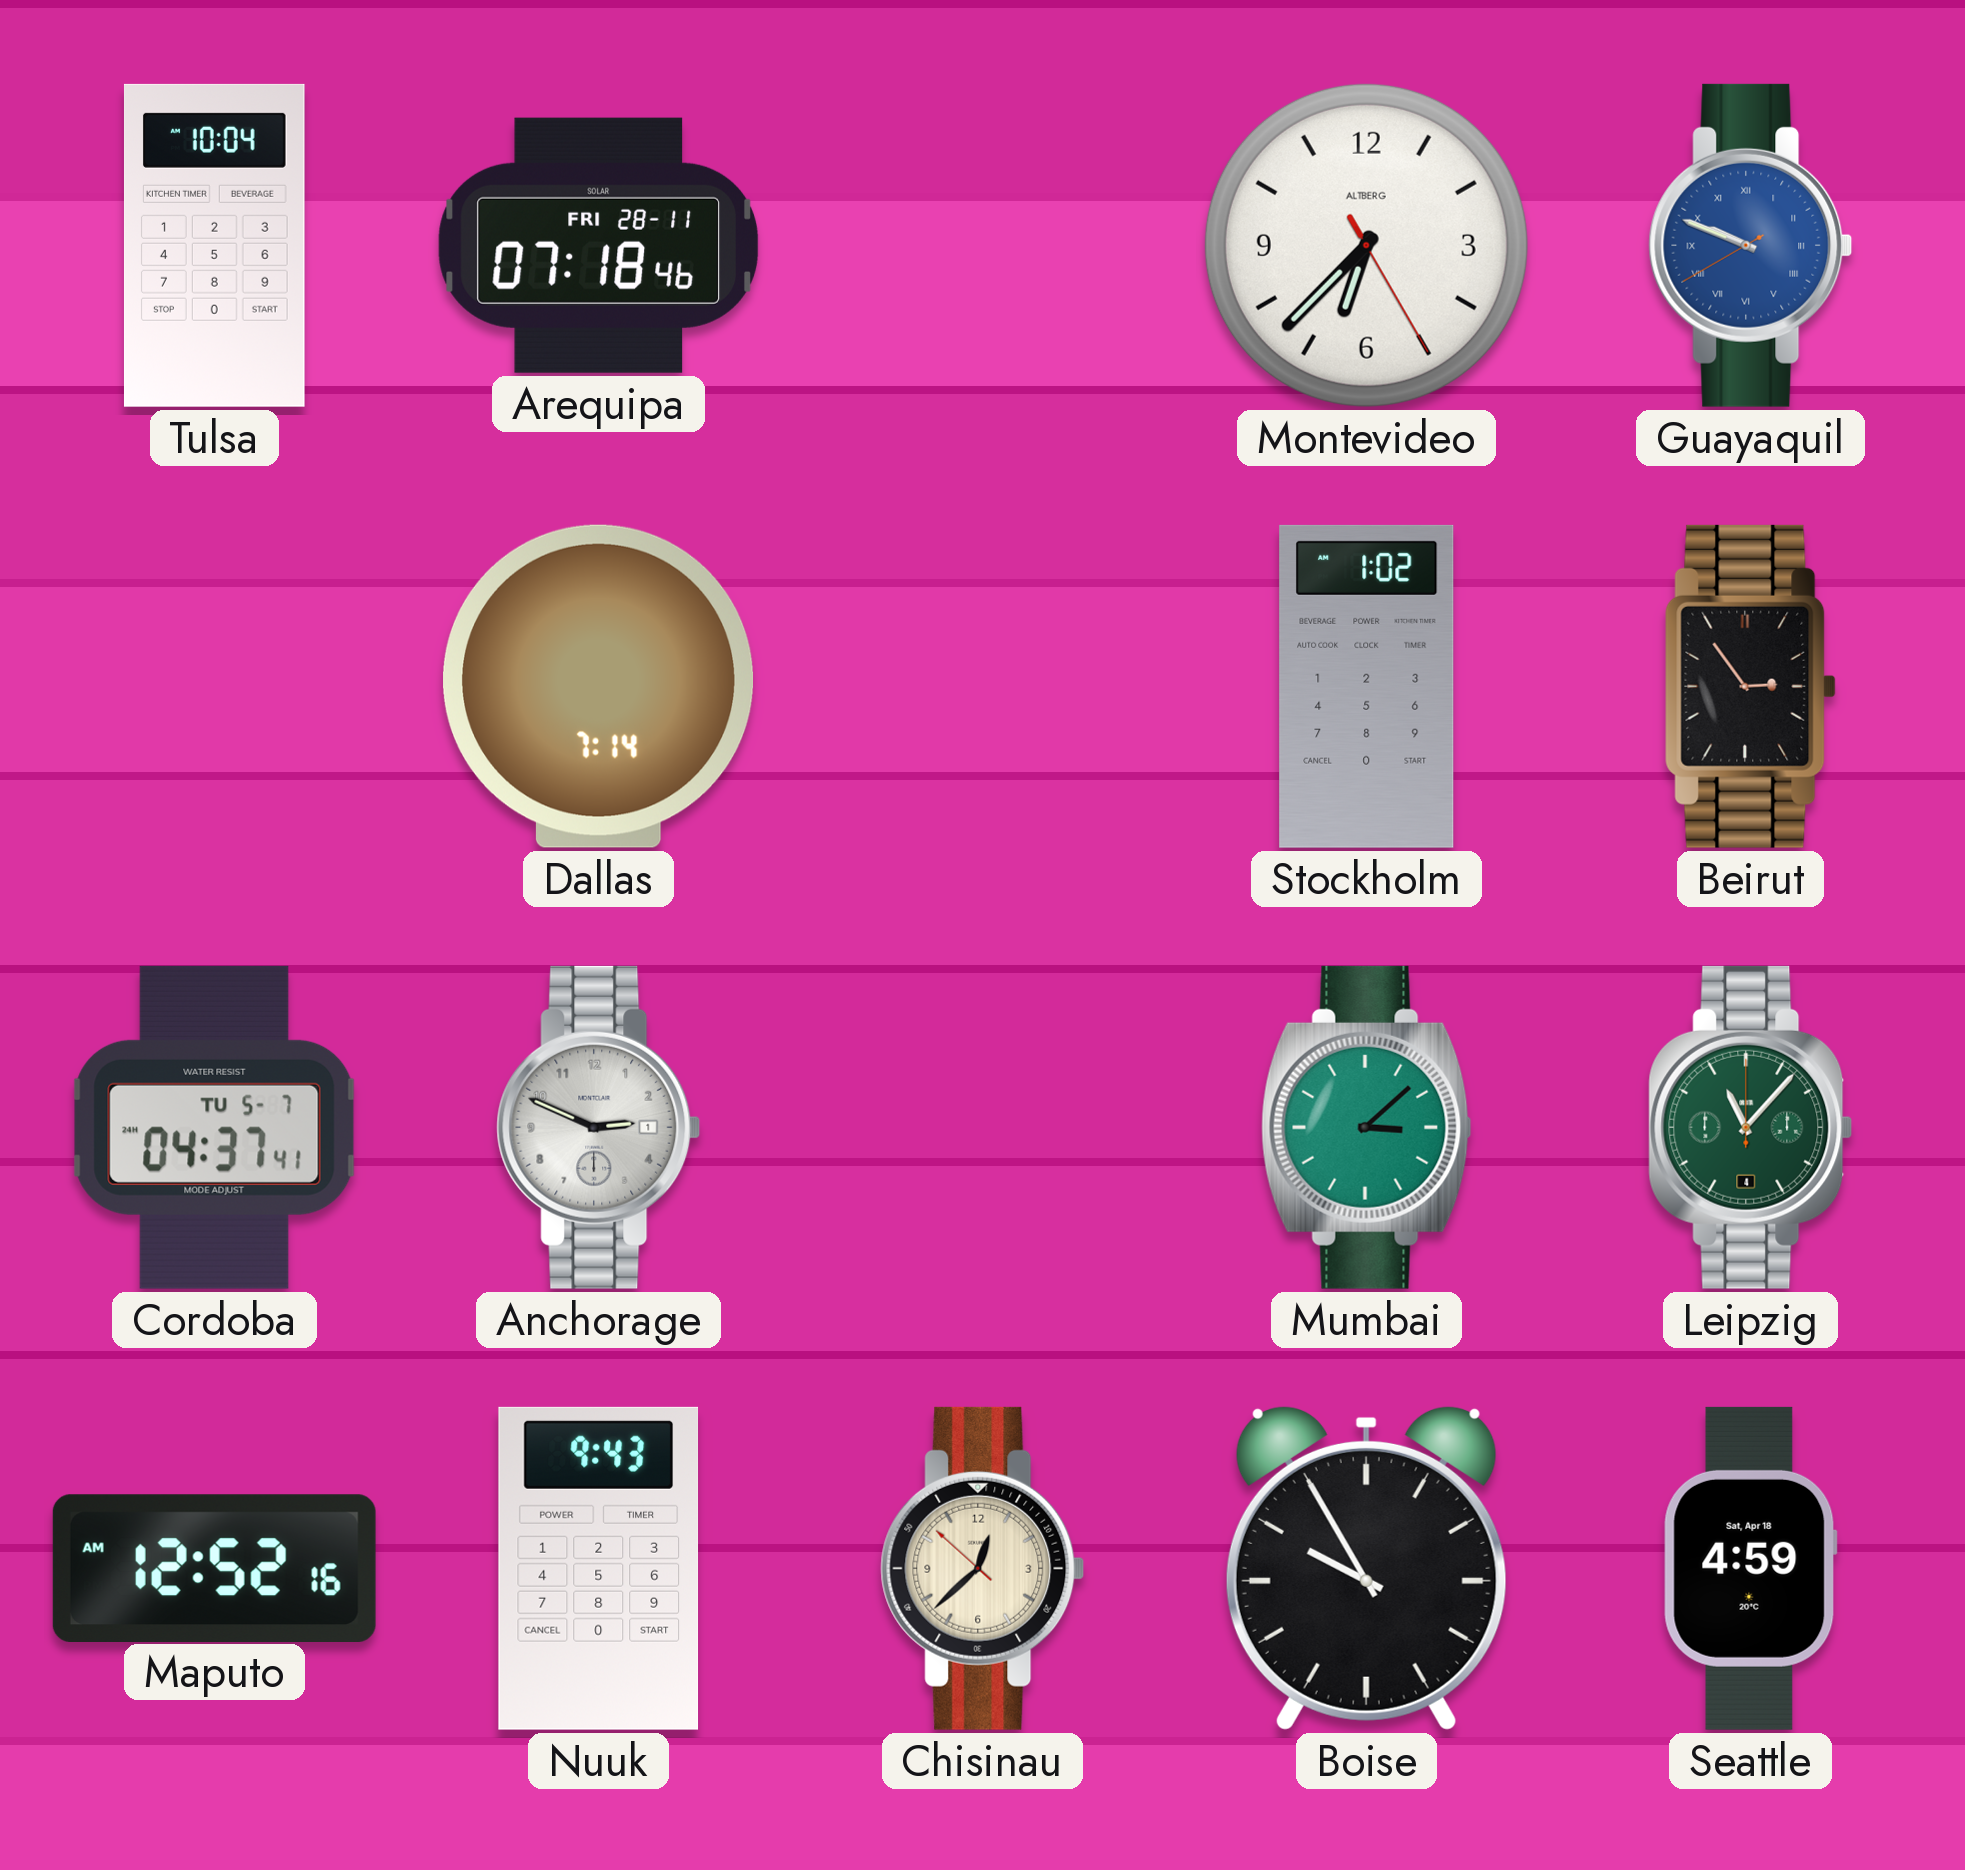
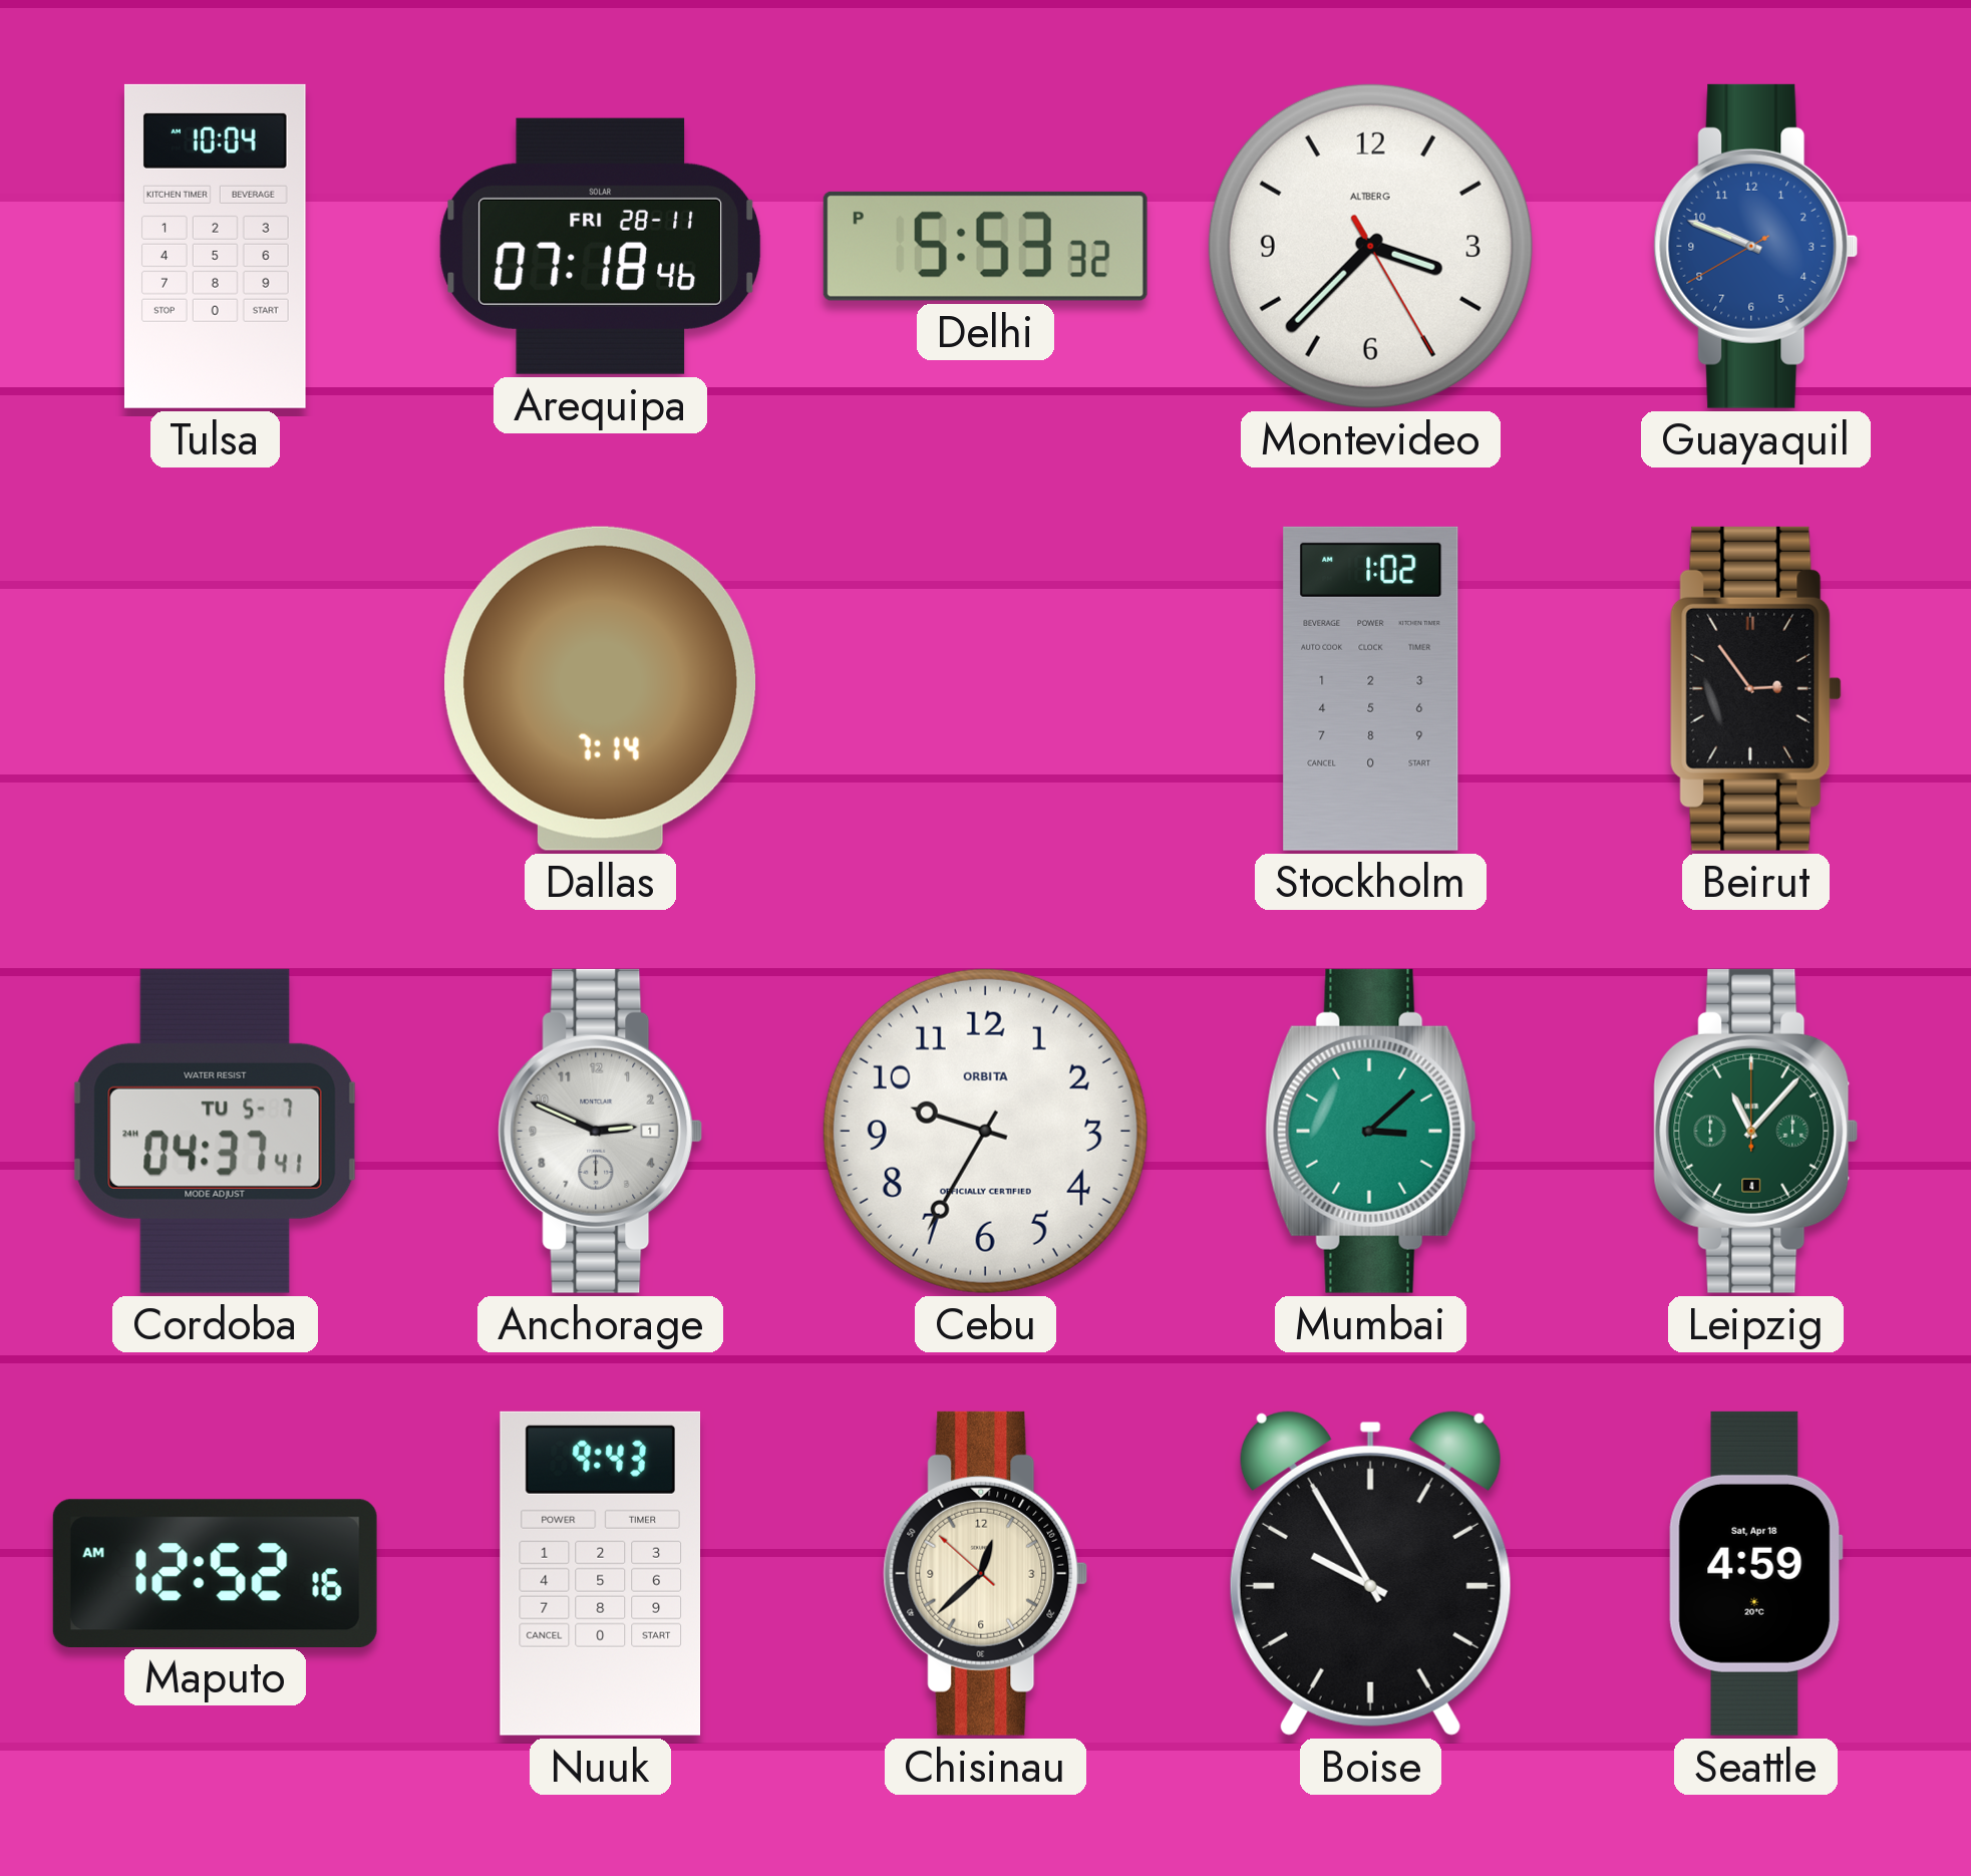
Delhi: none -> 5:53
Montevideo: 6:37 -> 3:37
Guayaquil numerals: Roman -> Arabic
Cebu: none -> 9:35
